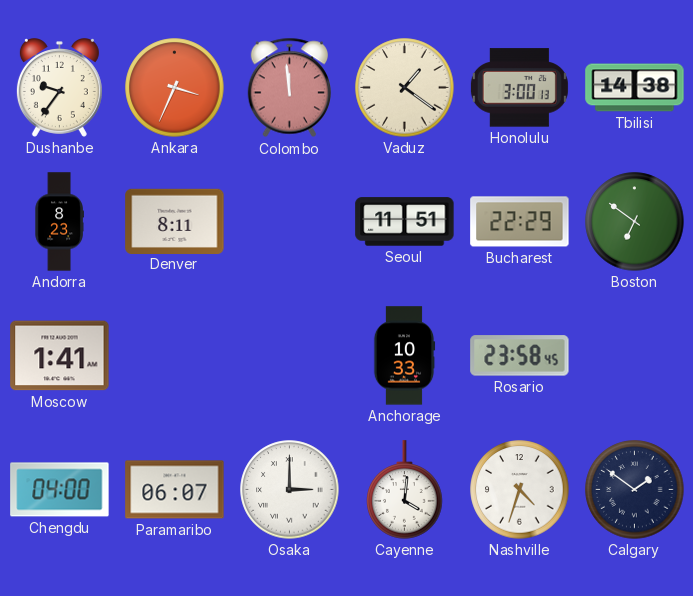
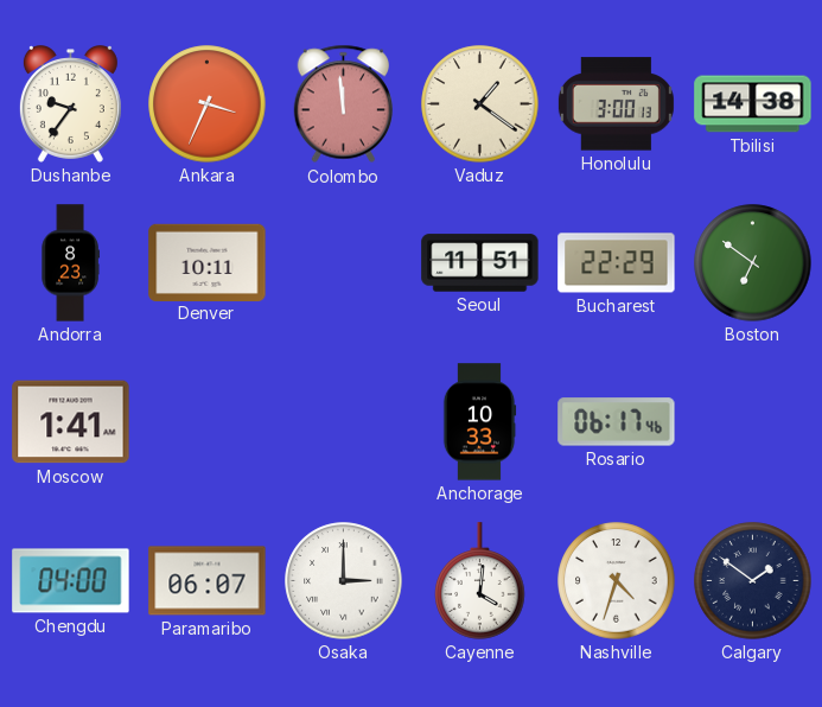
Denver: 8:11 -> 10:11
Rosario: 23:58 -> 06:17
